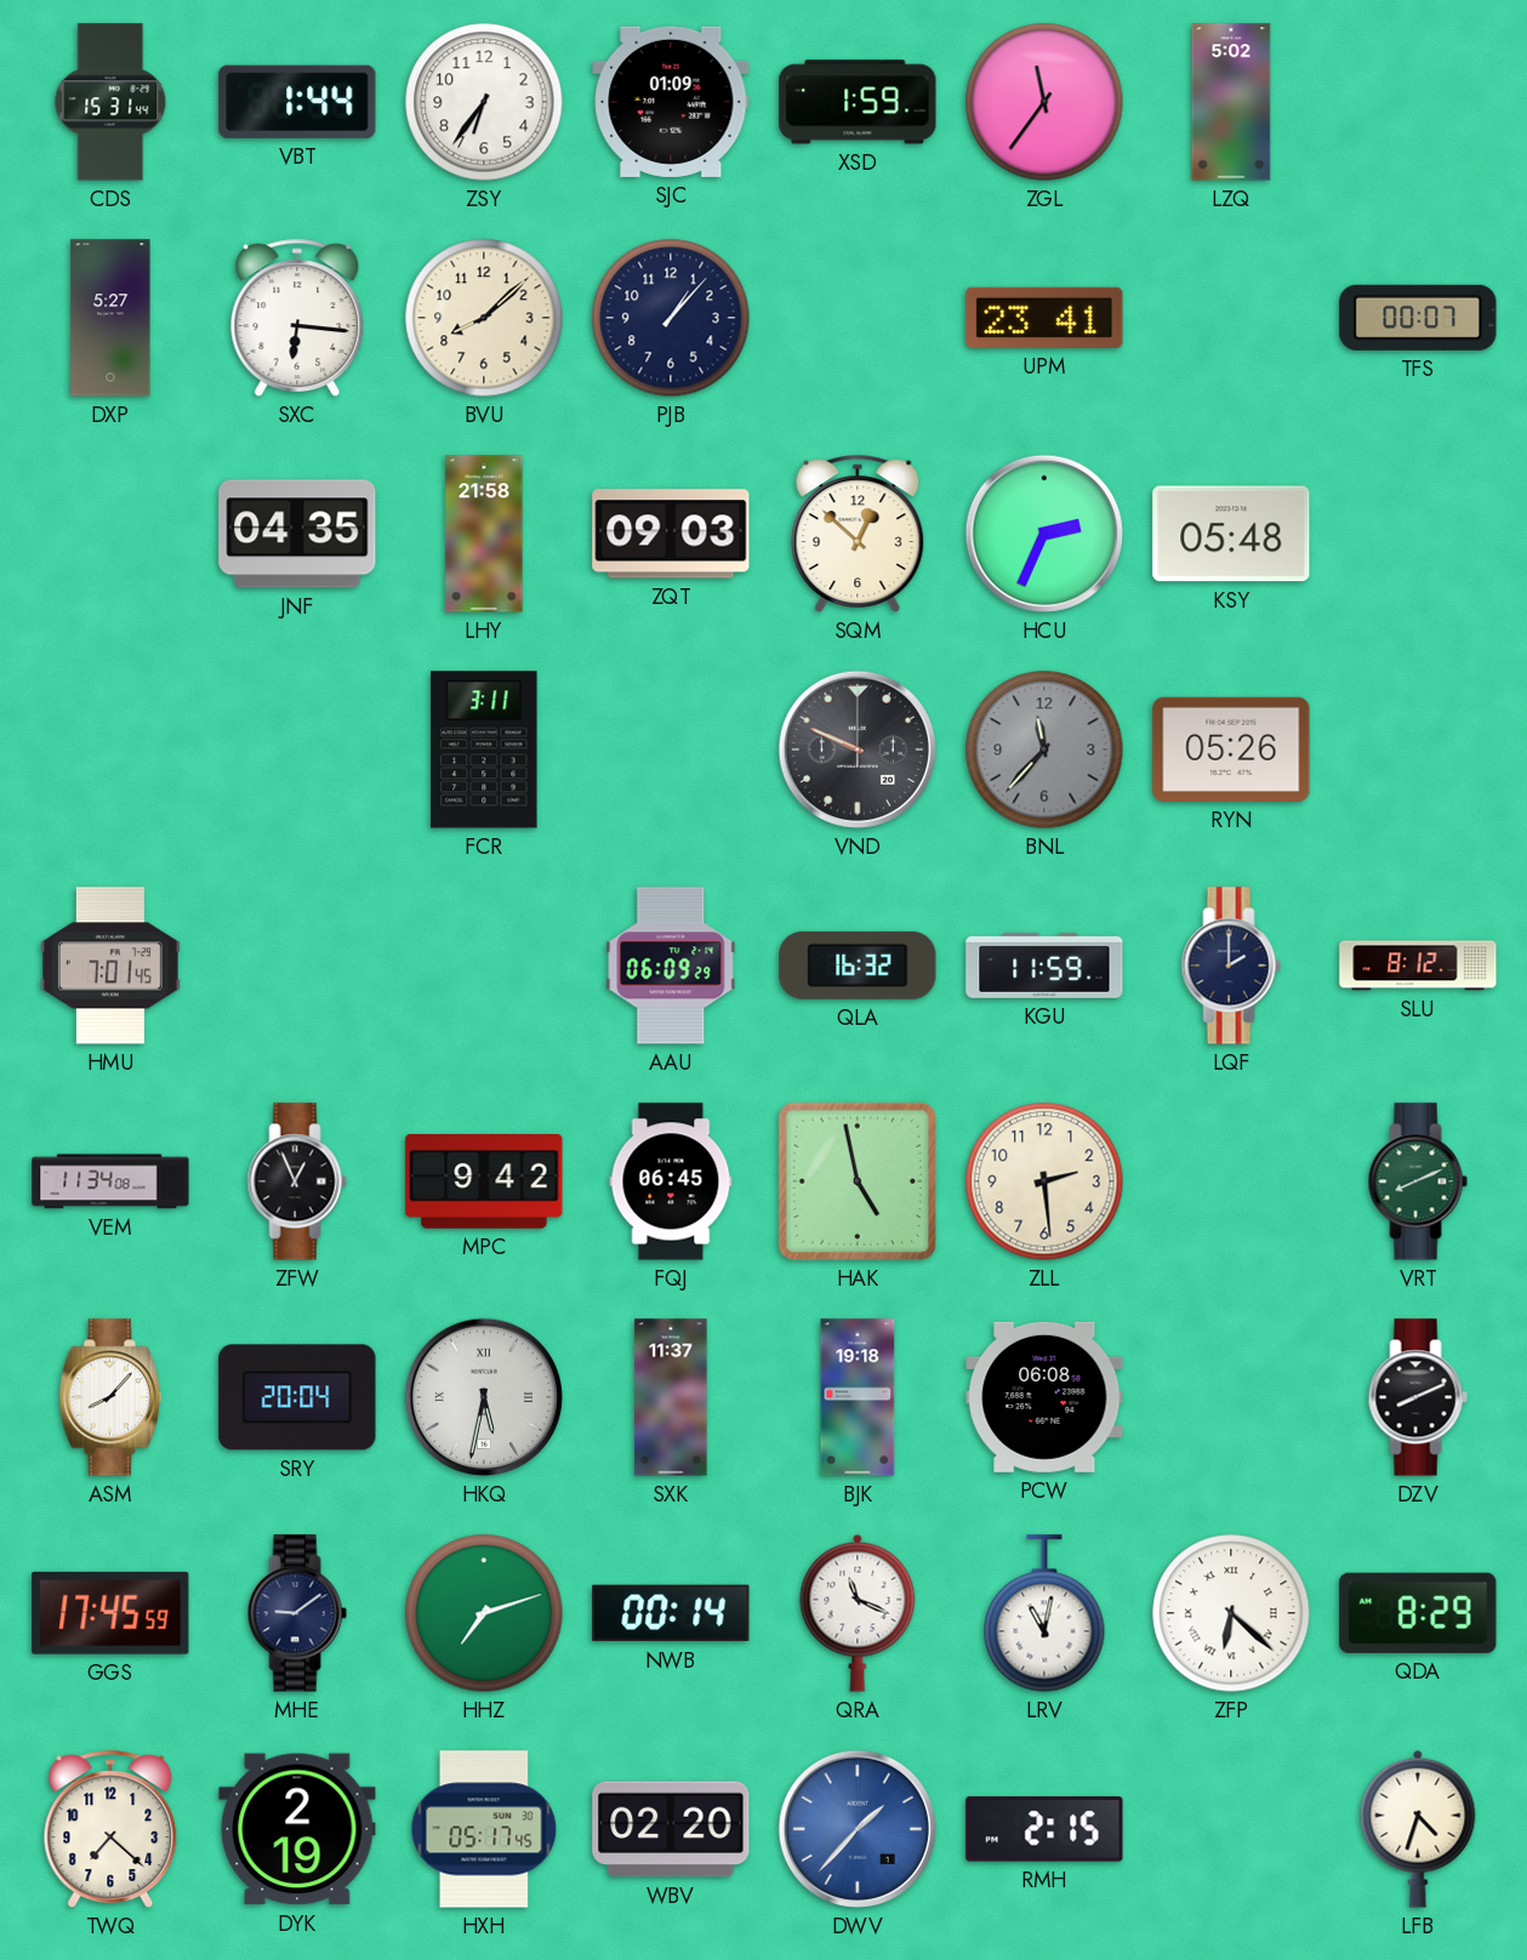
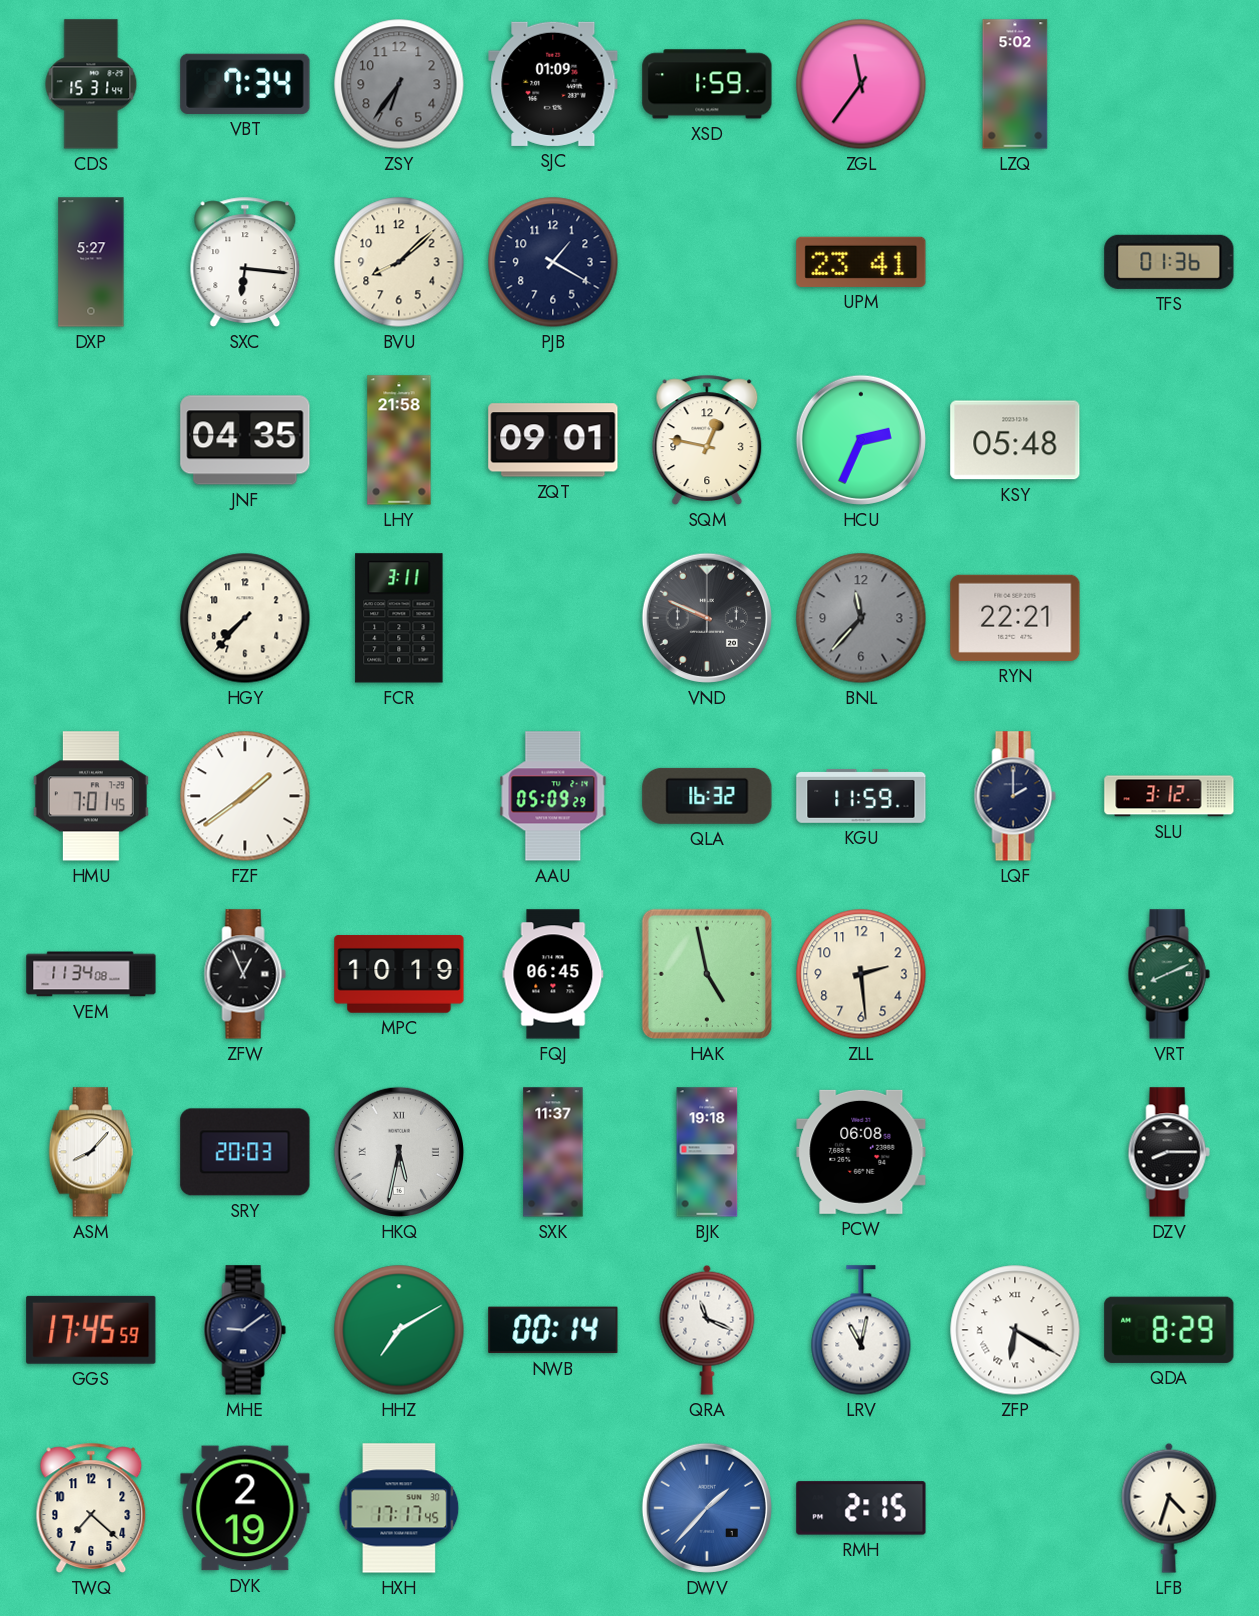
VBT: 1:44 -> 7:34
ZSY dial: white -> grey
PJB: 1:07 -> 1:20
TFS: 00:07 -> 01:36
ZQT: 09:03 -> 09:01
SQM: 12:52 -> 12:47
HGY: none -> 7:37
RYN: 05:26 -> 22:21
FZF: none -> 1:39
AAU: 06:09 -> 05:09
SLU: 8:12 -> 3:12
MPC: 9:42 -> 10:19
SRY: 20:04 -> 20:03
DZV: 8:11 -> 8:15
HHZ: 7:12 -> 7:10
ZFP: 6:22 -> 6:20
HXH: 05:17 -> 17:17
WBV: 02:20 -> none
